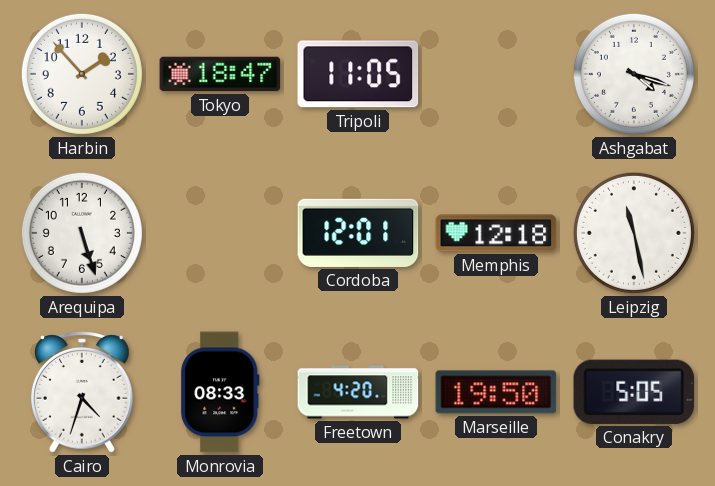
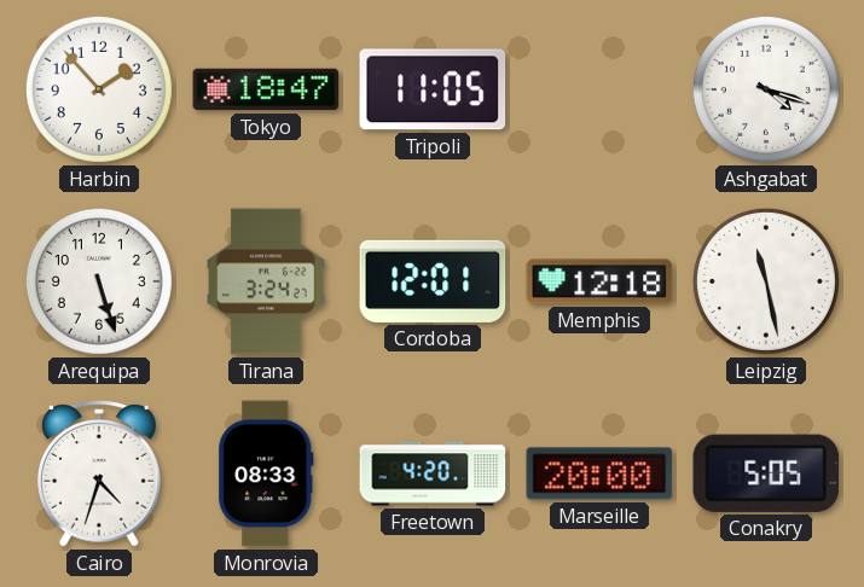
Tirana: none -> 3:24
Marseille: 19:50 -> 20:00
